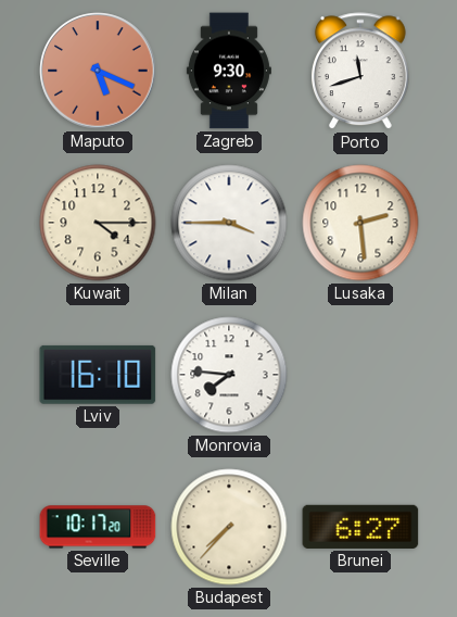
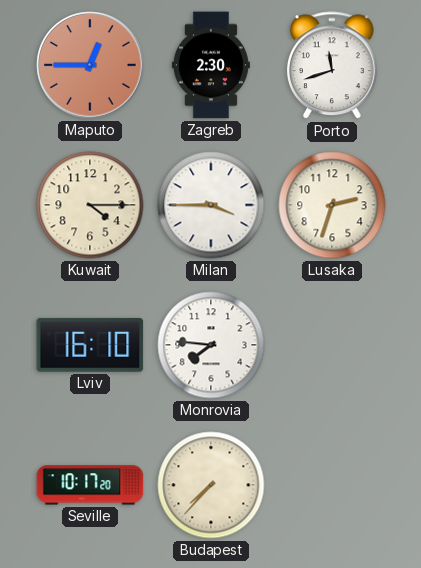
Maputo: 5:19 -> 12:45
Zagreb: 9:30 -> 2:30
Lusaka: 2:29 -> 2:33
Brunei: 6:27 -> none
